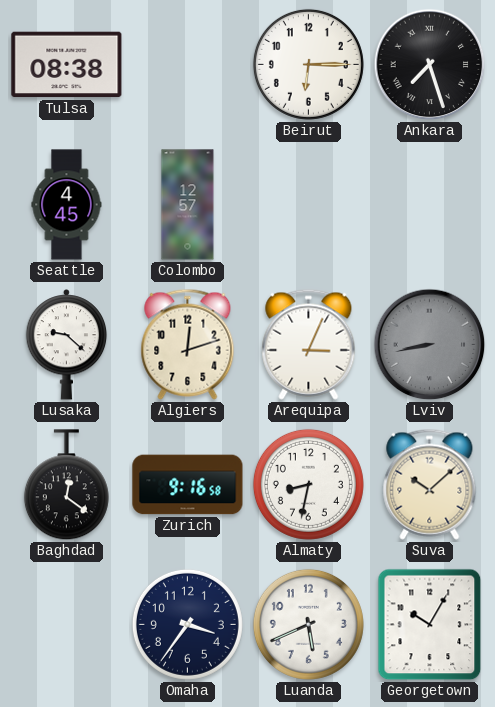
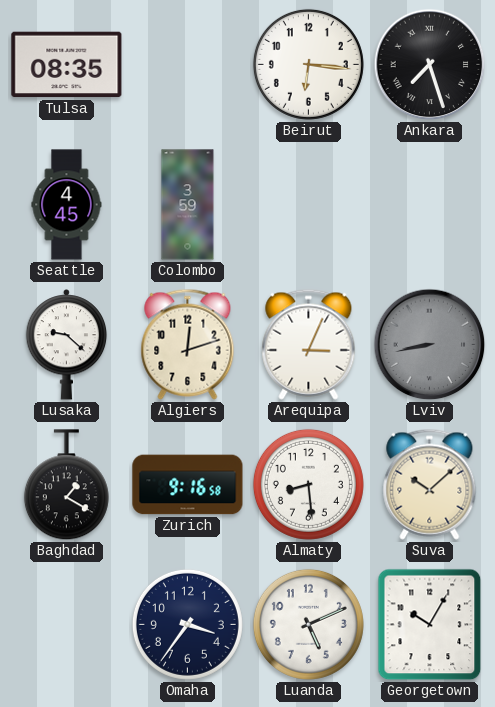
Tulsa: 08:38 -> 08:35
Beirut: 6:15 -> 6:16
Colombo: 12:57 -> 3:59
Baghdad: 12:21 -> 1:20
Almaty: 8:32 -> 8:29
Luanda: 5:41 -> 5:11
